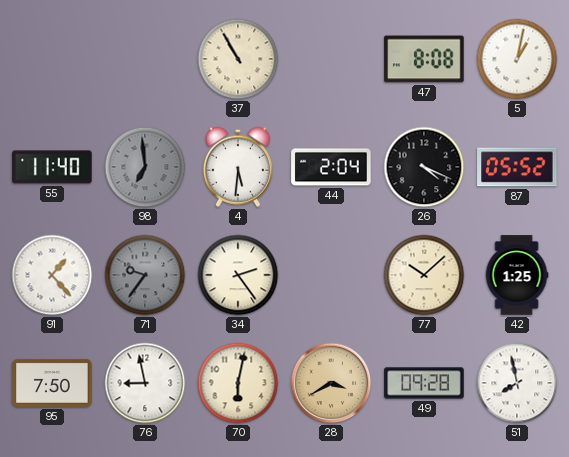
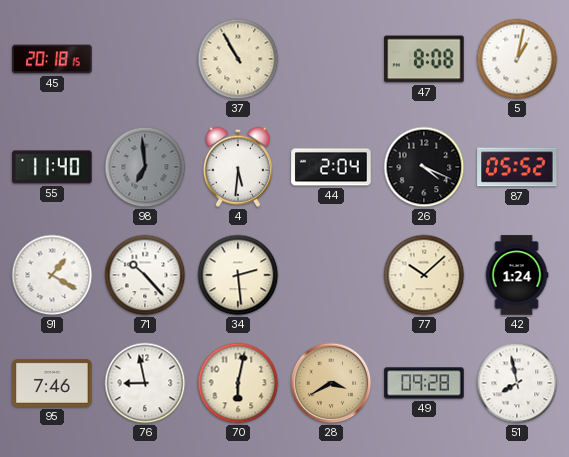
45: none -> 20:18
91: 1:23 -> 1:20
71: 9:36 -> 10:23
71 dial: grey -> white
34: 2:24 -> 2:29
42: 1:25 -> 1:24
95: 7:50 -> 7:46
